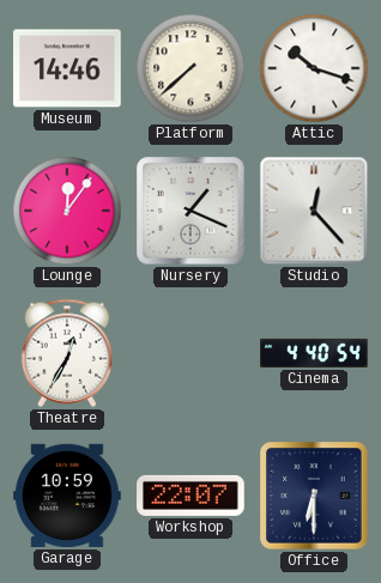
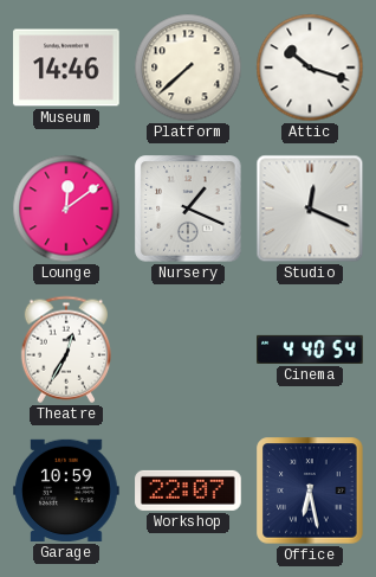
Lounge: 12:06 -> 12:09
Studio: 12:23 -> 12:19
Office: 6:30 -> 6:28
